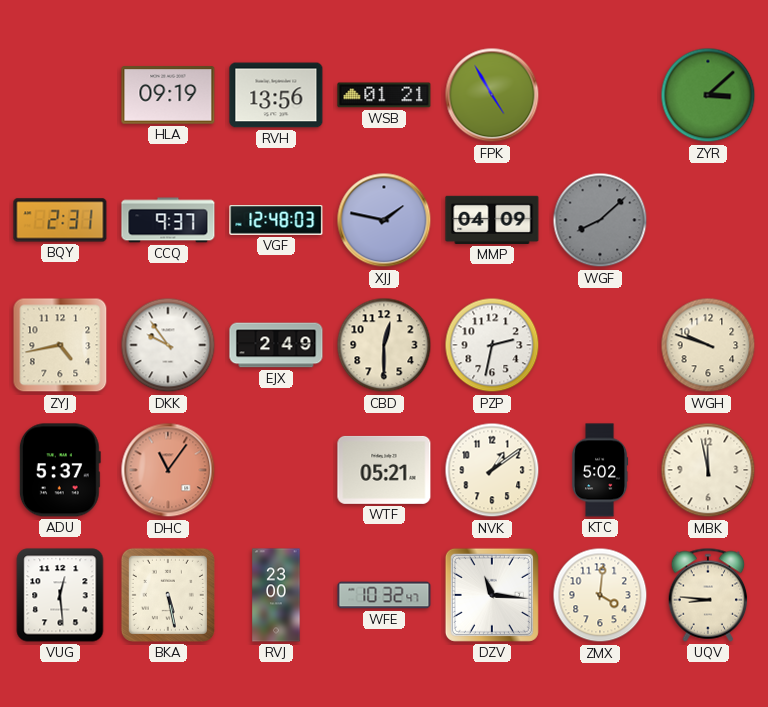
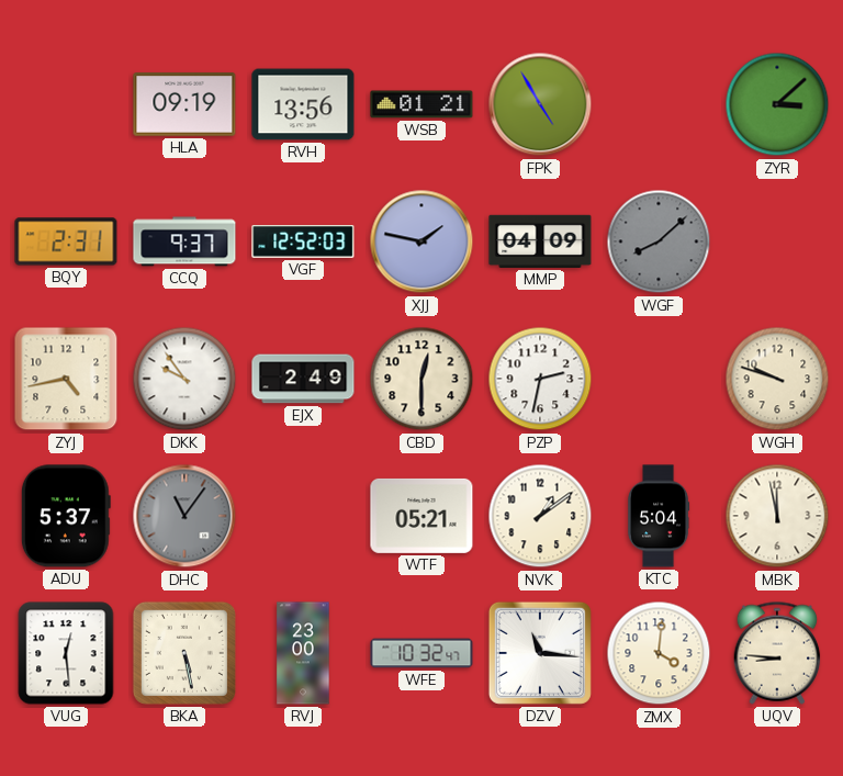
VGF: 12:48 -> 12:52
DHC dial: salmon -> grey
KTC: 5:02 -> 5:04
